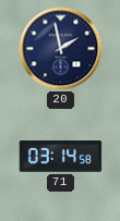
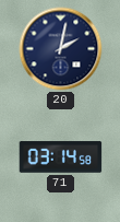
20: 1:58 -> 2:02
